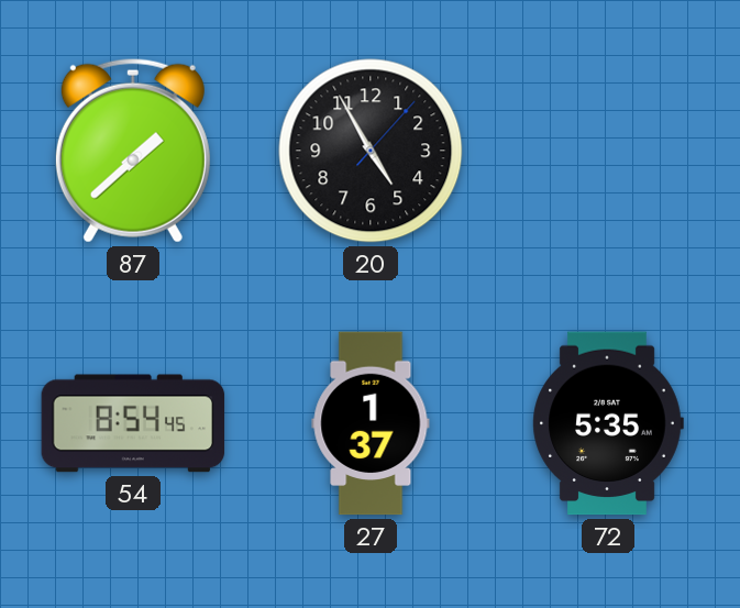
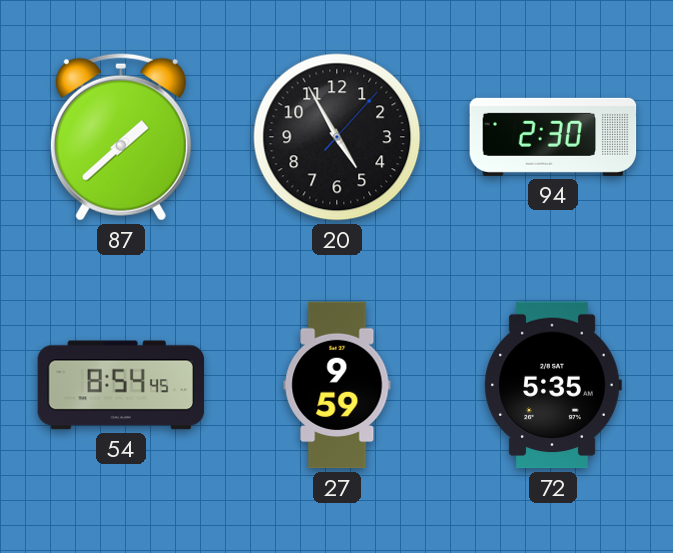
94: none -> 2:30
27: 1:37 -> 9:59
